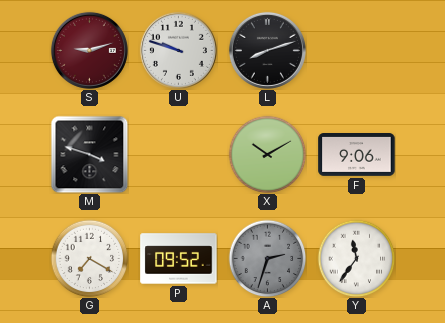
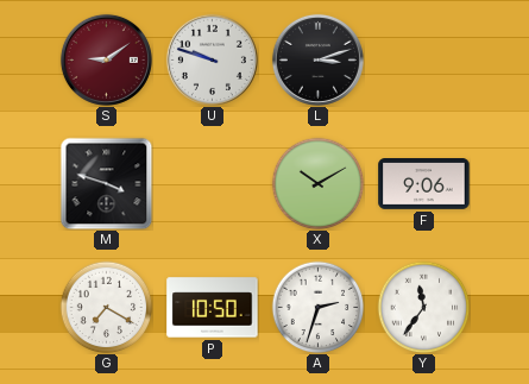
S: 9:12 -> 9:09
L: 8:12 -> 3:12
P: 09:52 -> 10:50
A dial: grey -> white
